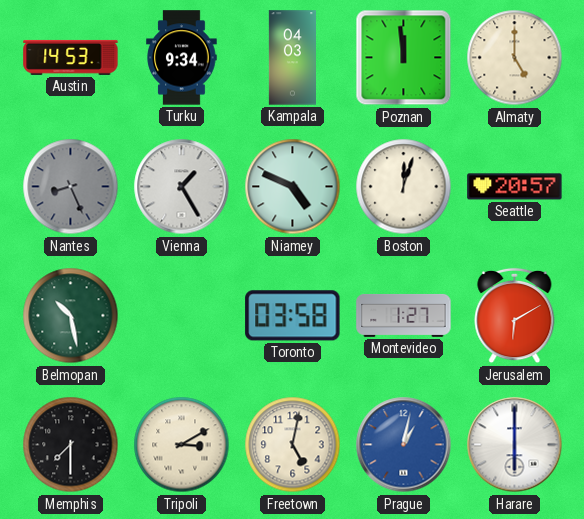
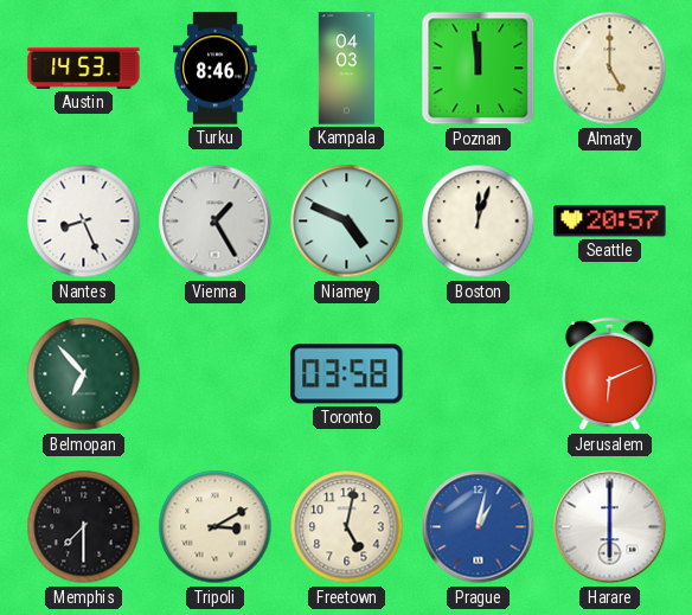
Turku: 9:34 -> 8:46
Nantes dial: grey -> white
Belmopan: 10:28 -> 6:53
Montevideo: 1:27 -> none
Jerusalem: 6:10 -> 6:11
